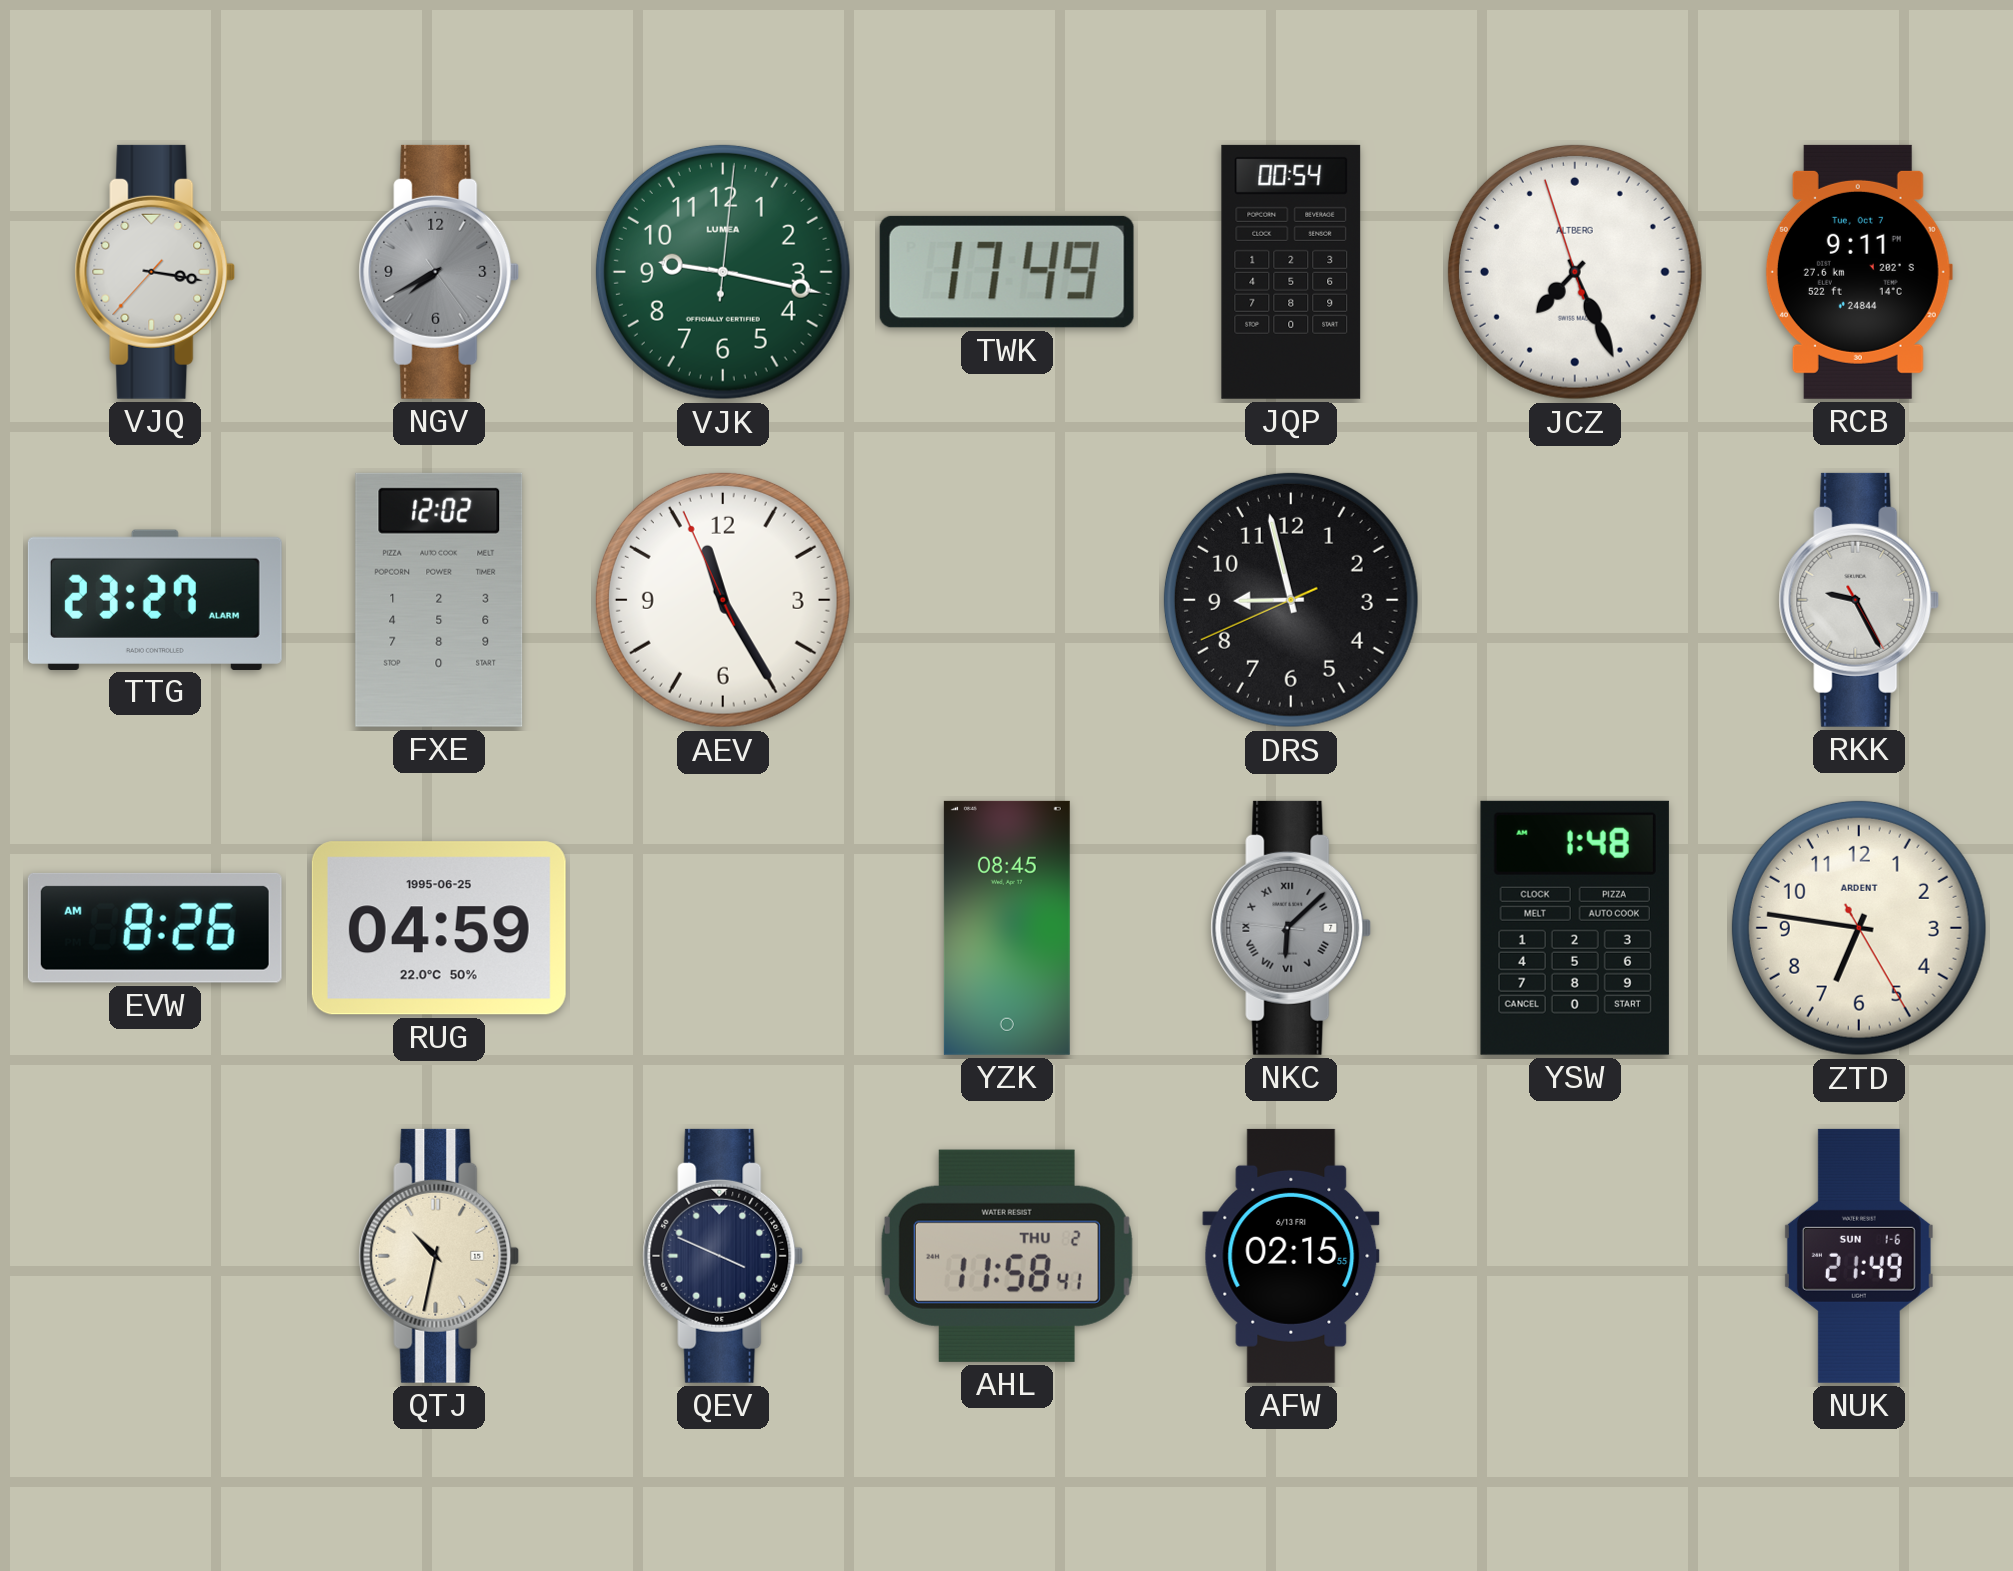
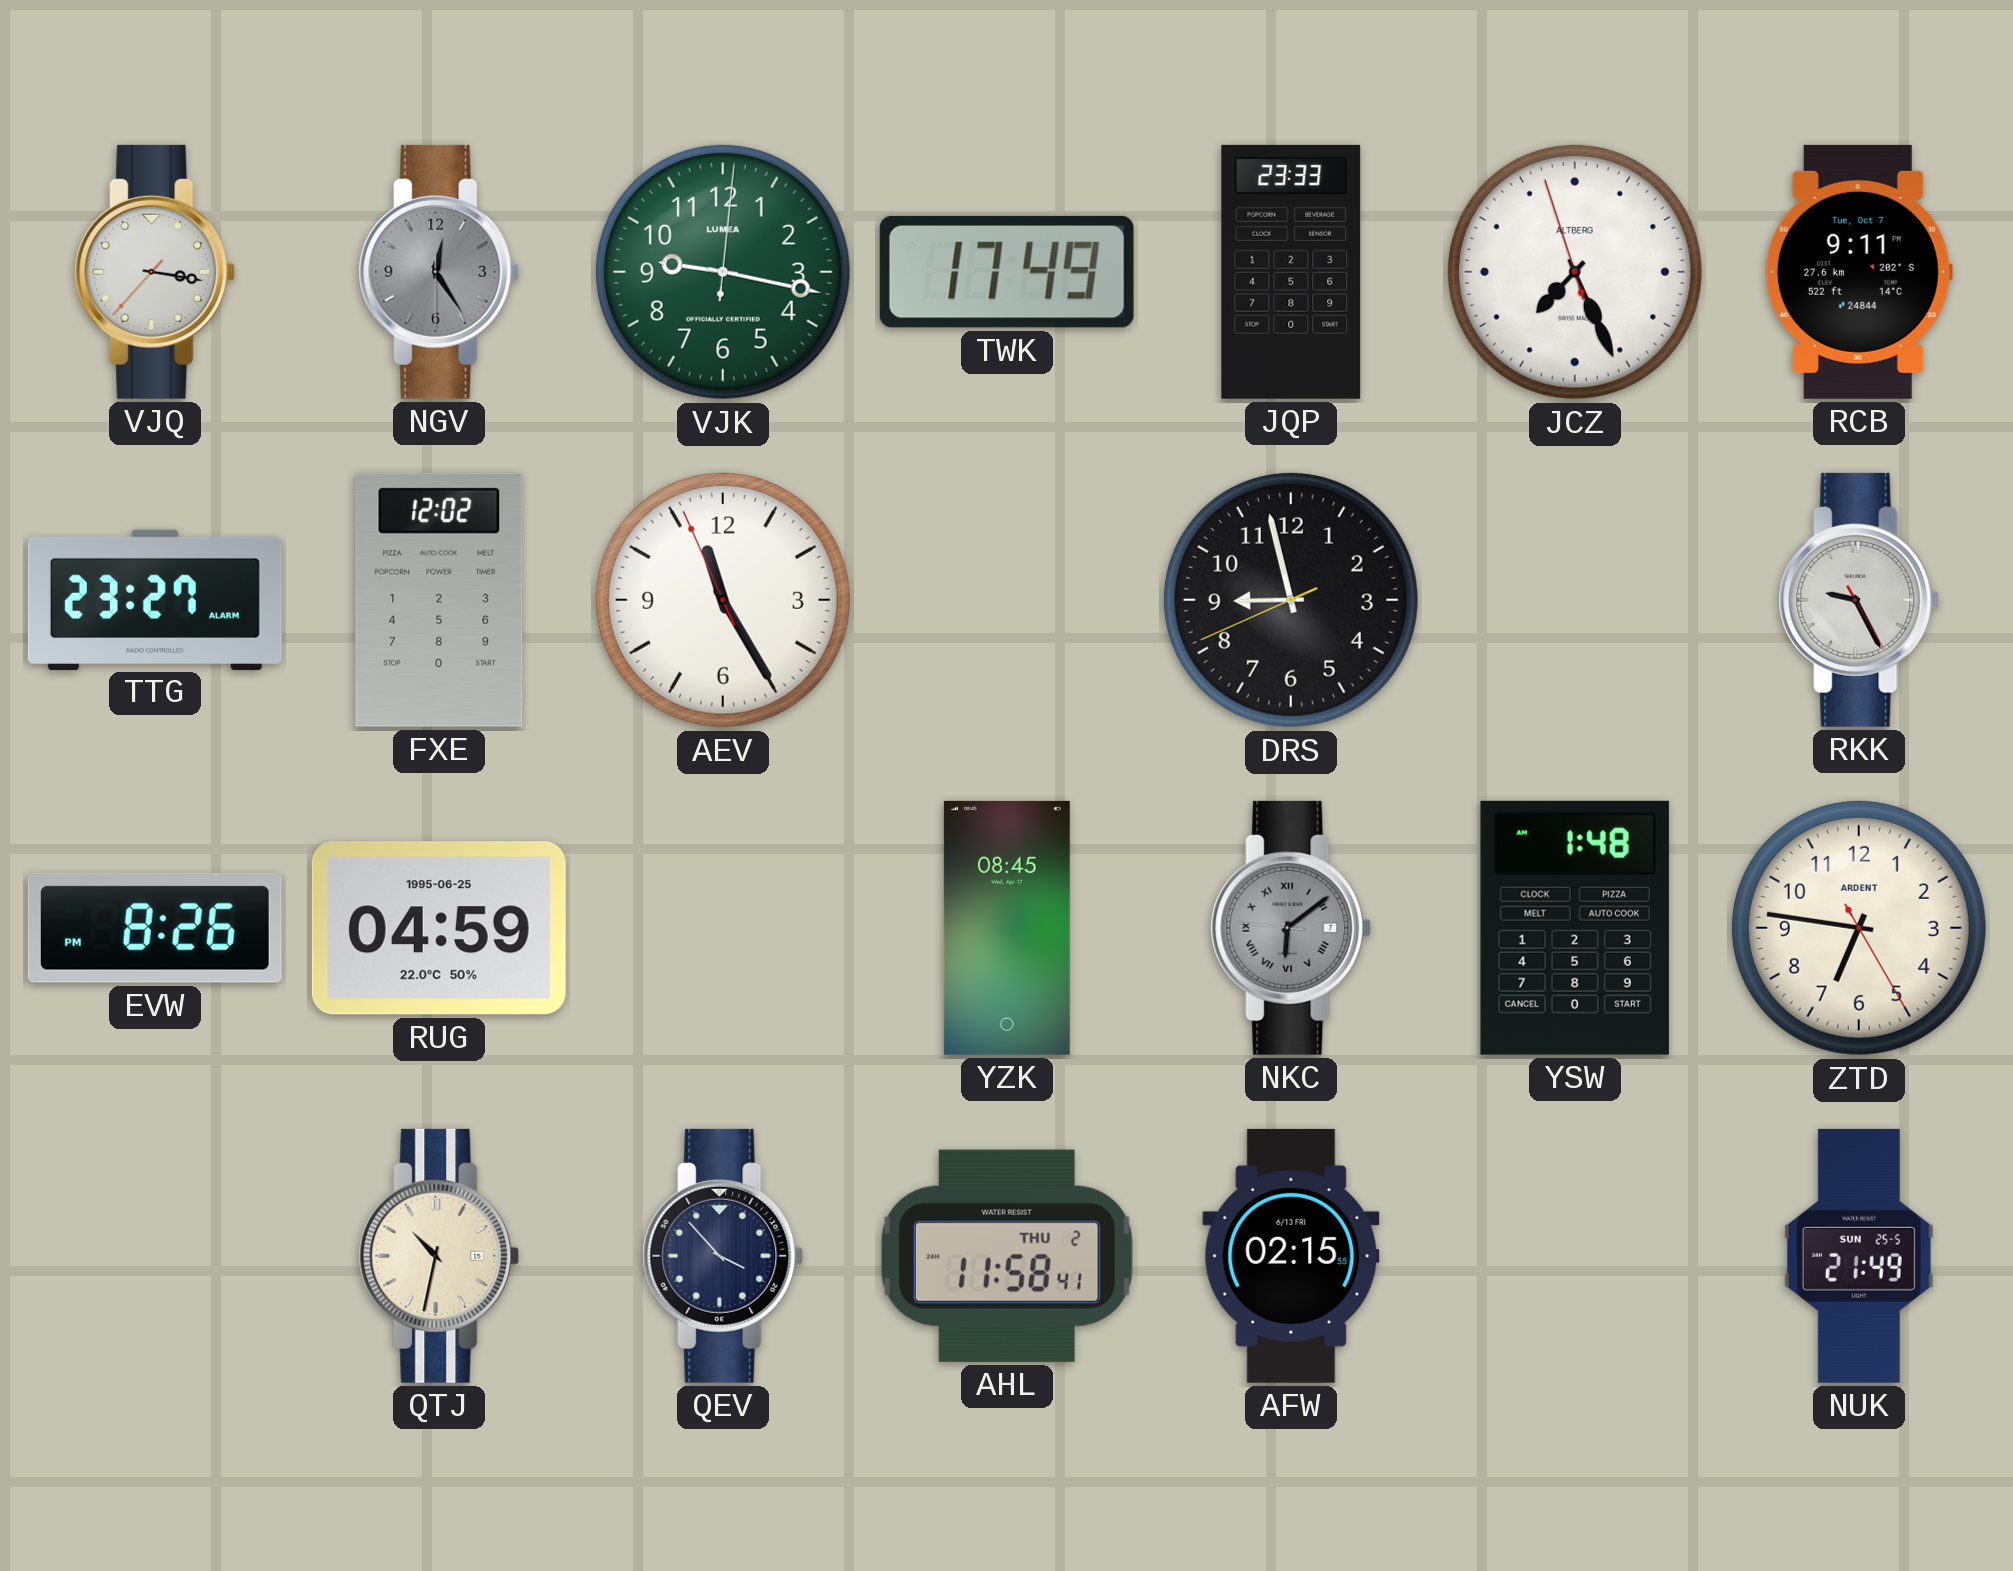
NGV: 7:40 -> 12:24
JQP: 00:54 -> 23:33
EVW: 8:26 AM -> 8:26 PM
NKC: 6:07 -> 6:08
QEV: 3:49 -> 3:53
NUK date: SUN 1-6 -> SUN 25-5
